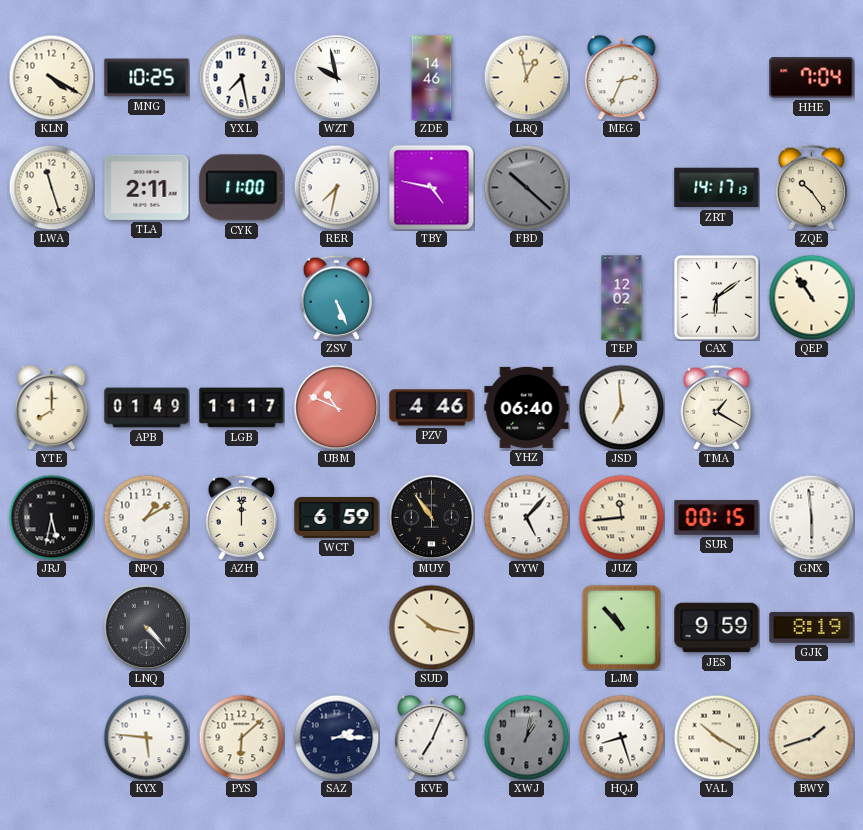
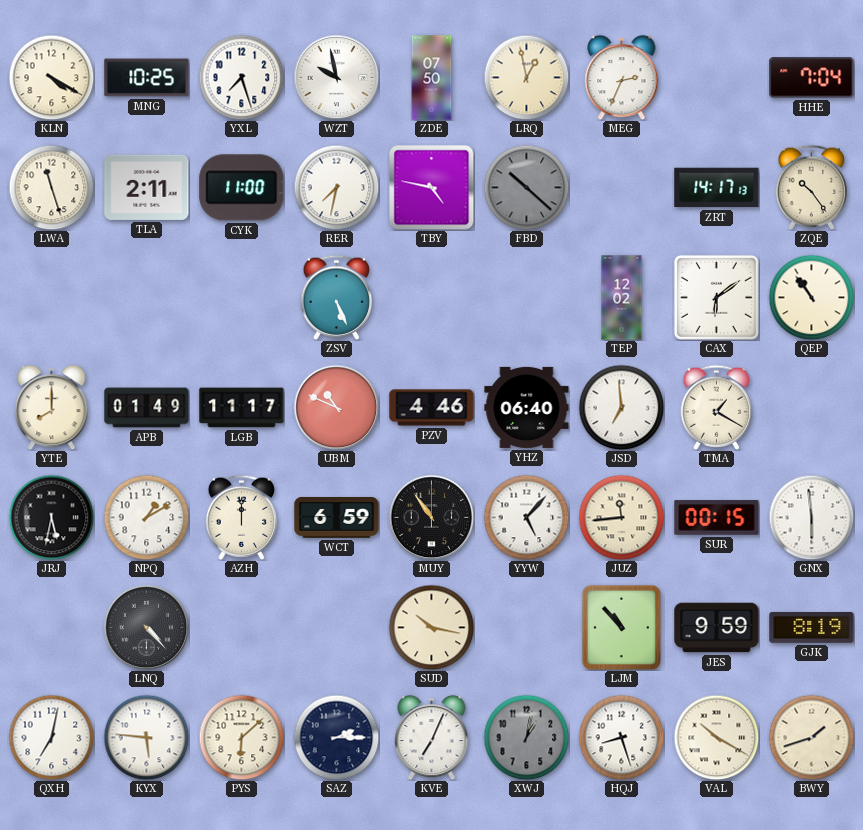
YXL: 7:28 -> 7:27
ZDE: 14:46 -> 07:50
QXH: none -> 7:02
